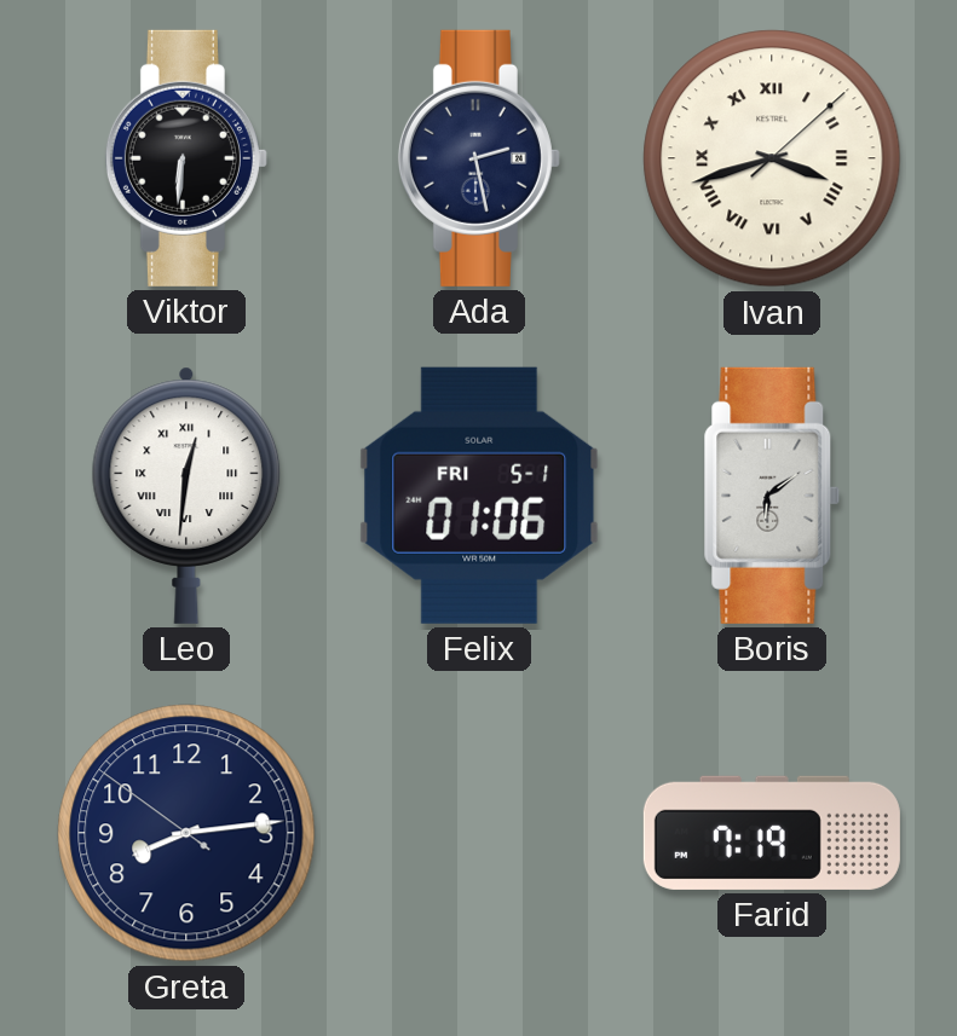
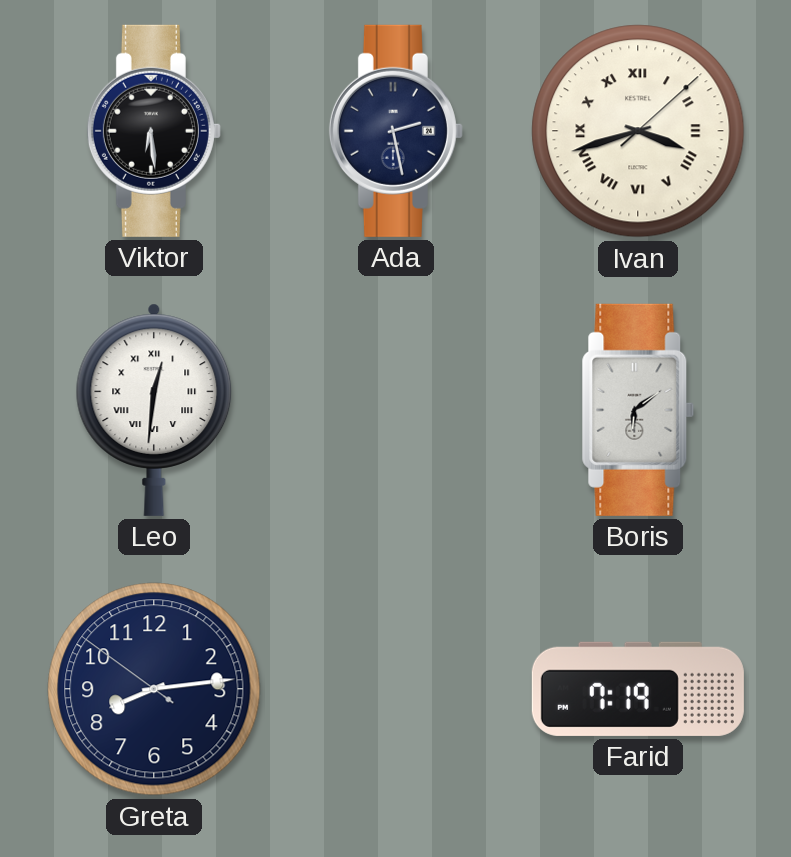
Viktor: 6:31 -> 6:29
Felix: 01:06 -> none
